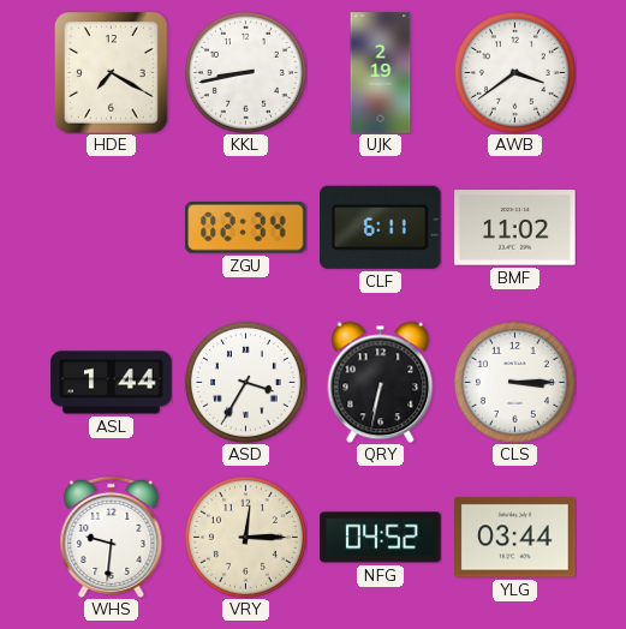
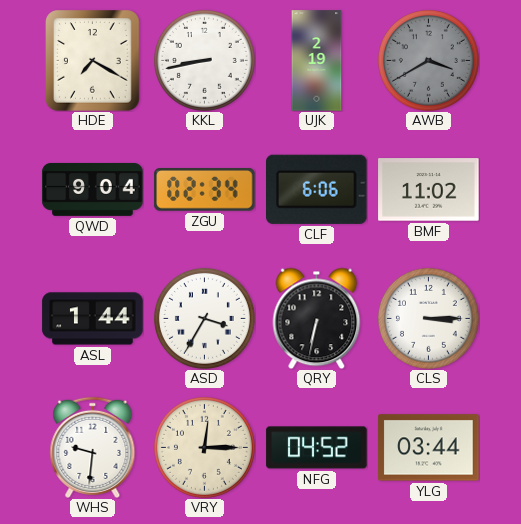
AWB: 3:39 -> 3:40
AWB dial: white -> grey
QWD: none -> 9:04
CLF: 6:11 -> 6:06
